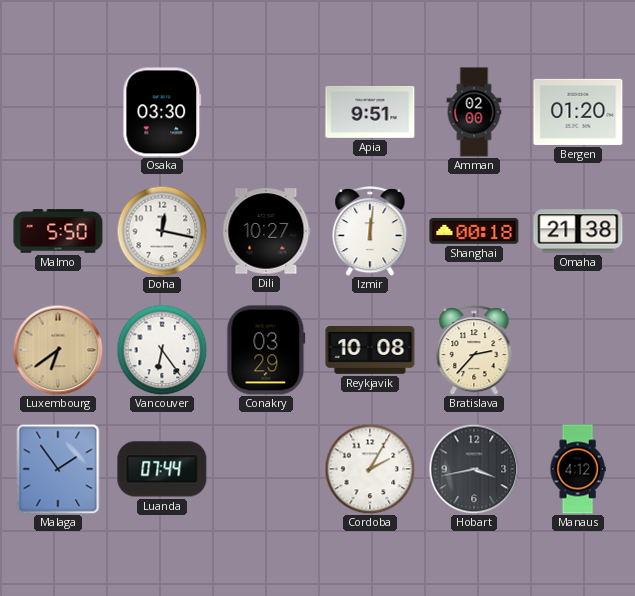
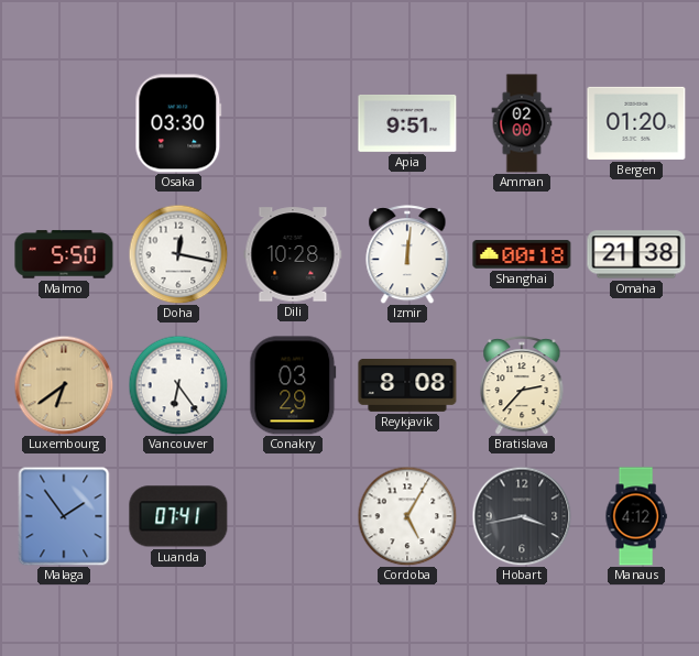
Dili: 10:27 -> 10:28
Reykjavik: 10:08 -> 8:08
Luanda: 07:44 -> 07:41
Cordoba: 2:05 -> 5:05
